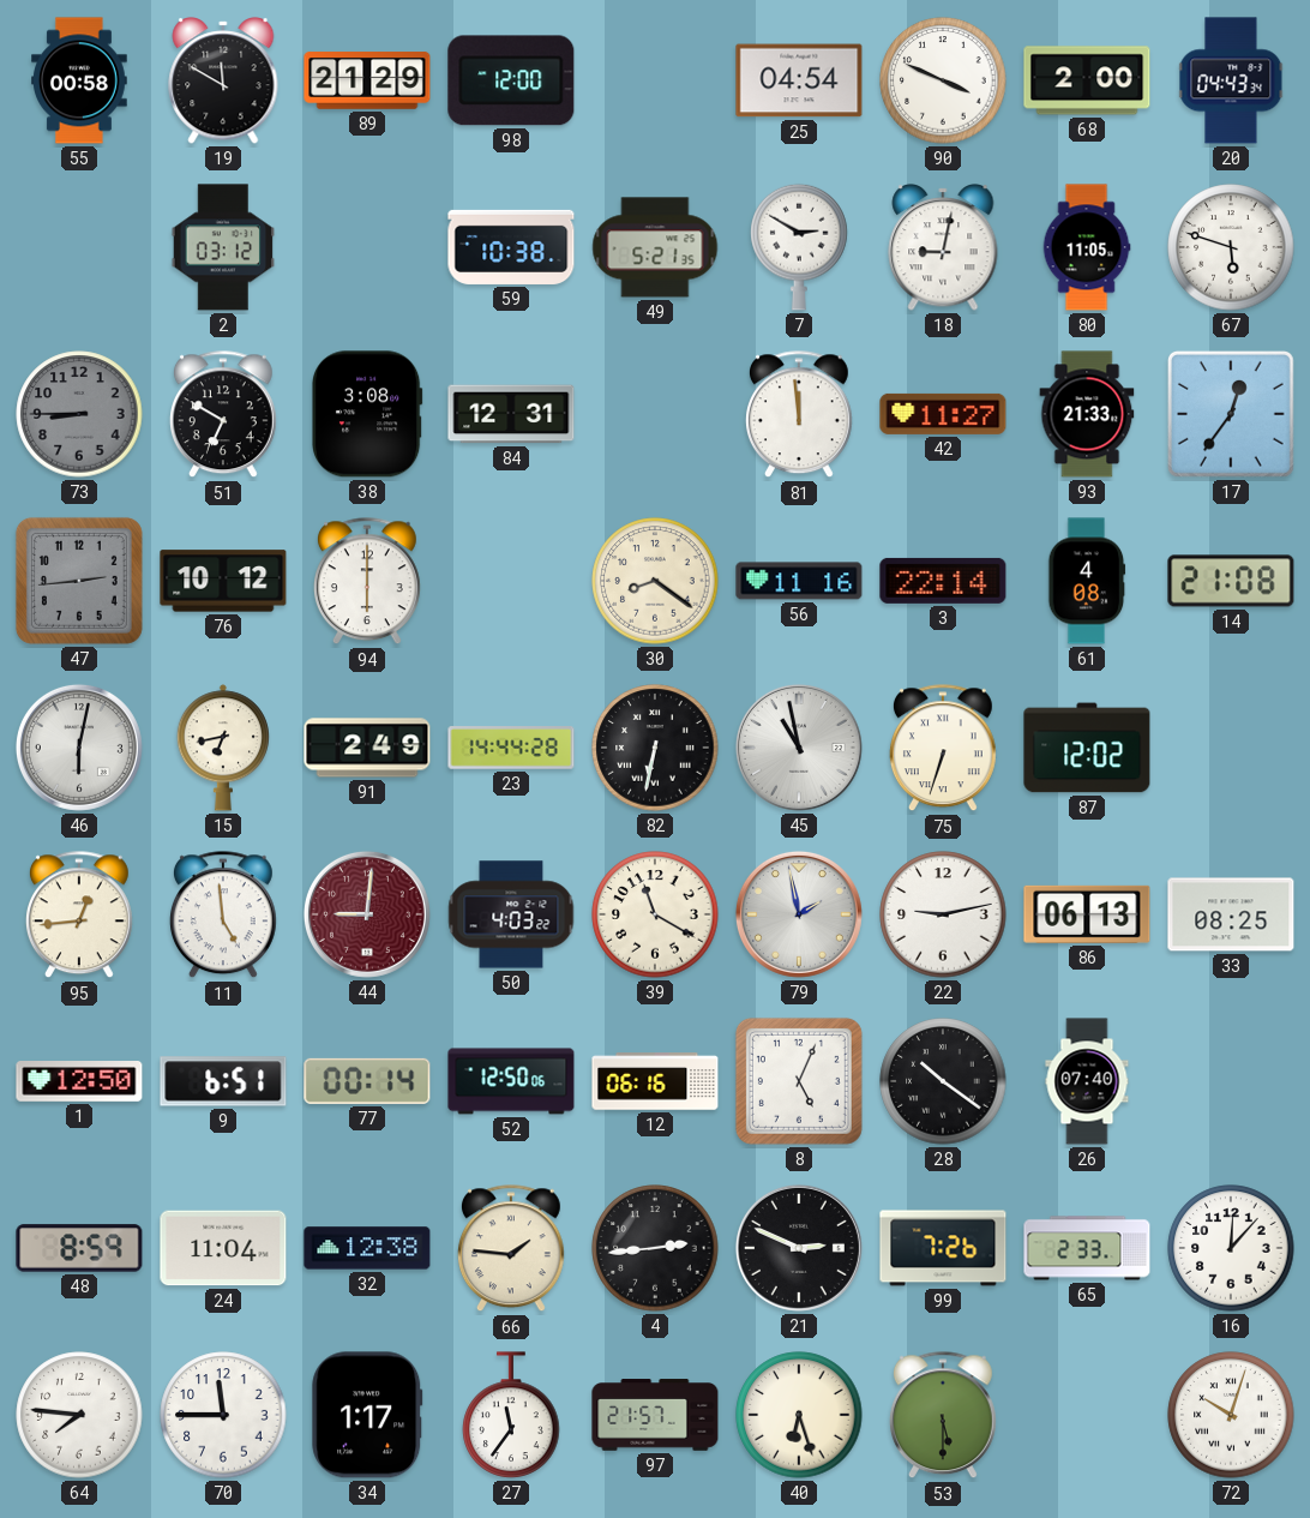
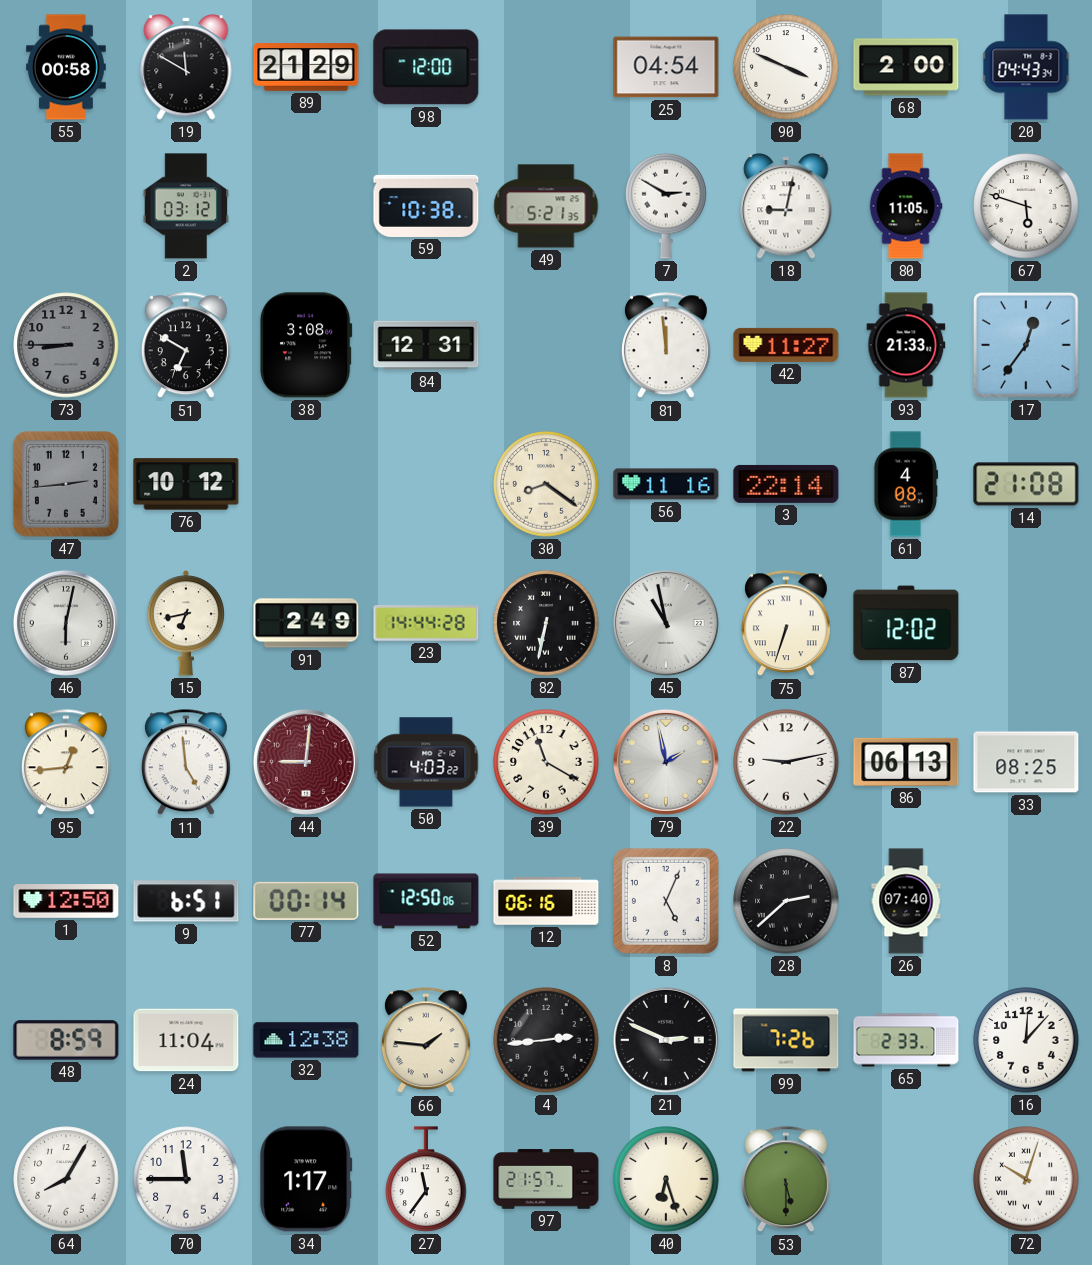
94: 6:00 -> none
28: 10:21 -> 2:38
64: 7:46 -> 8:05
